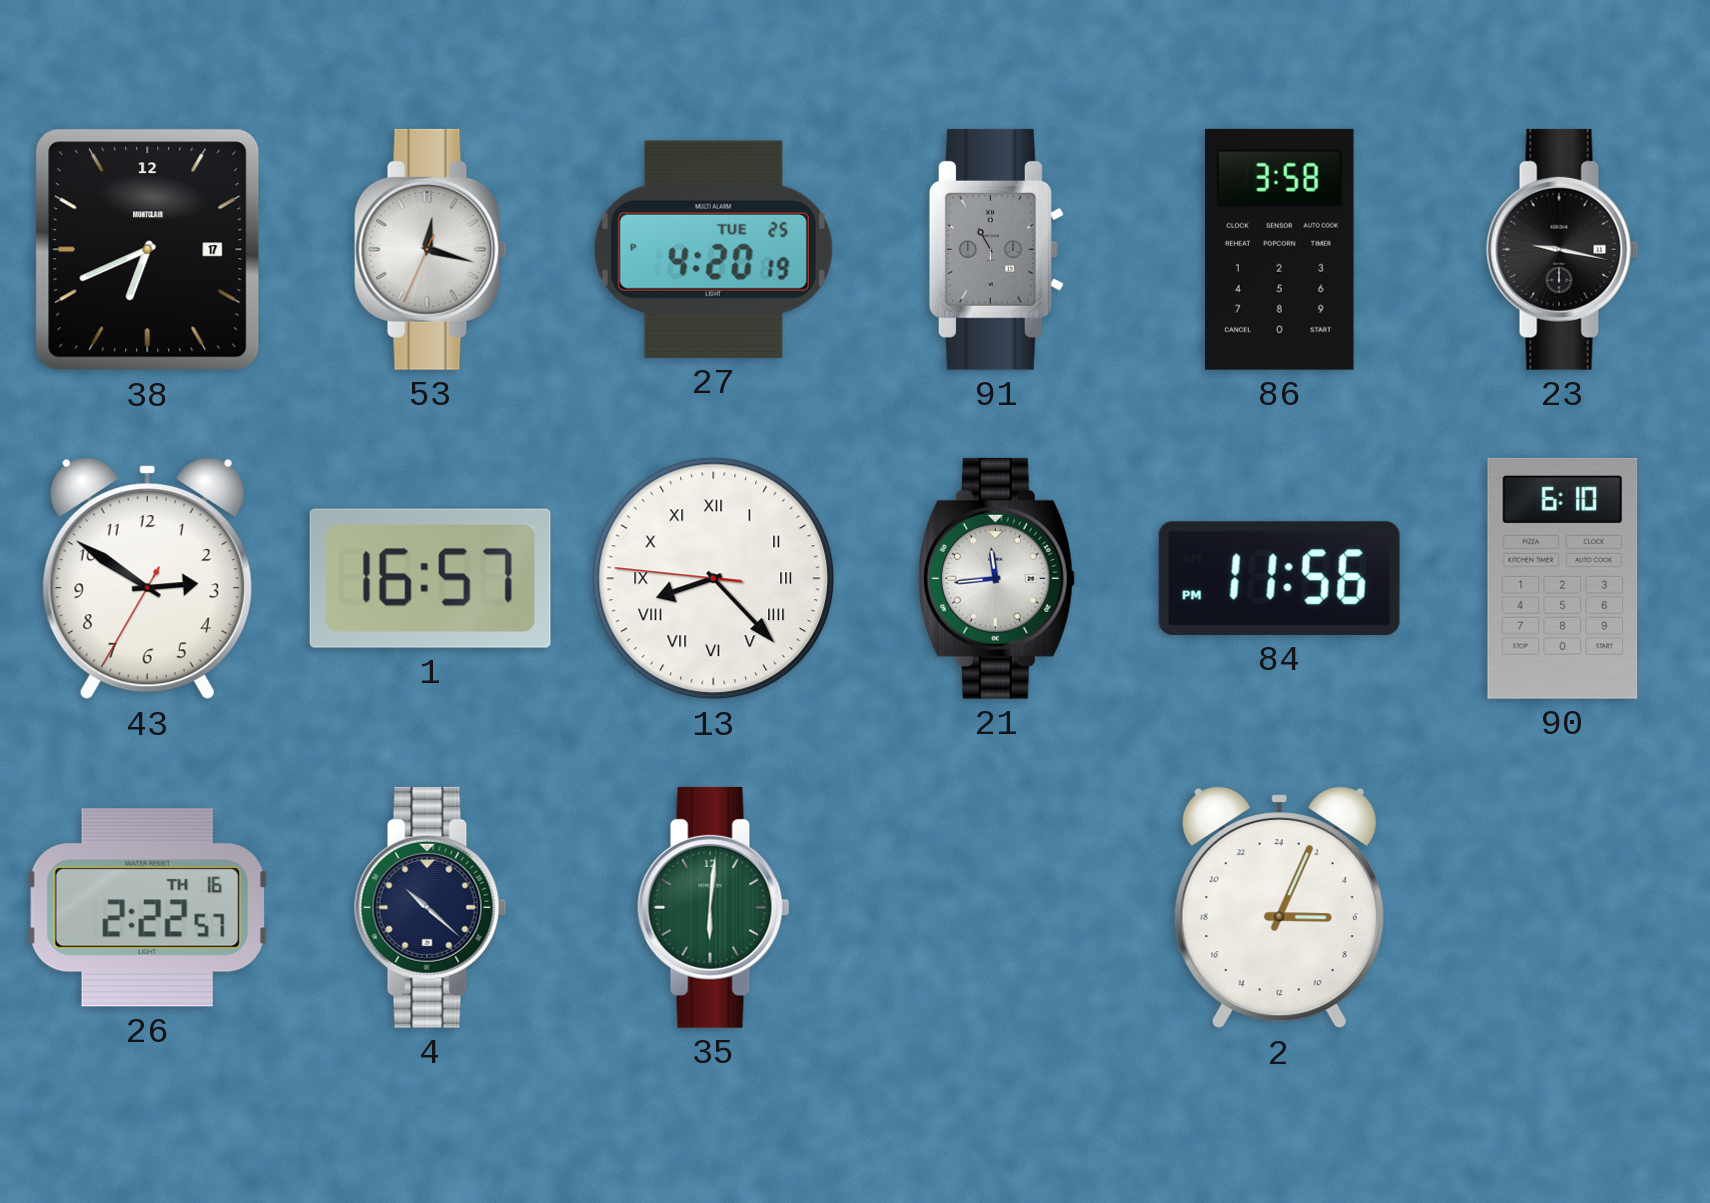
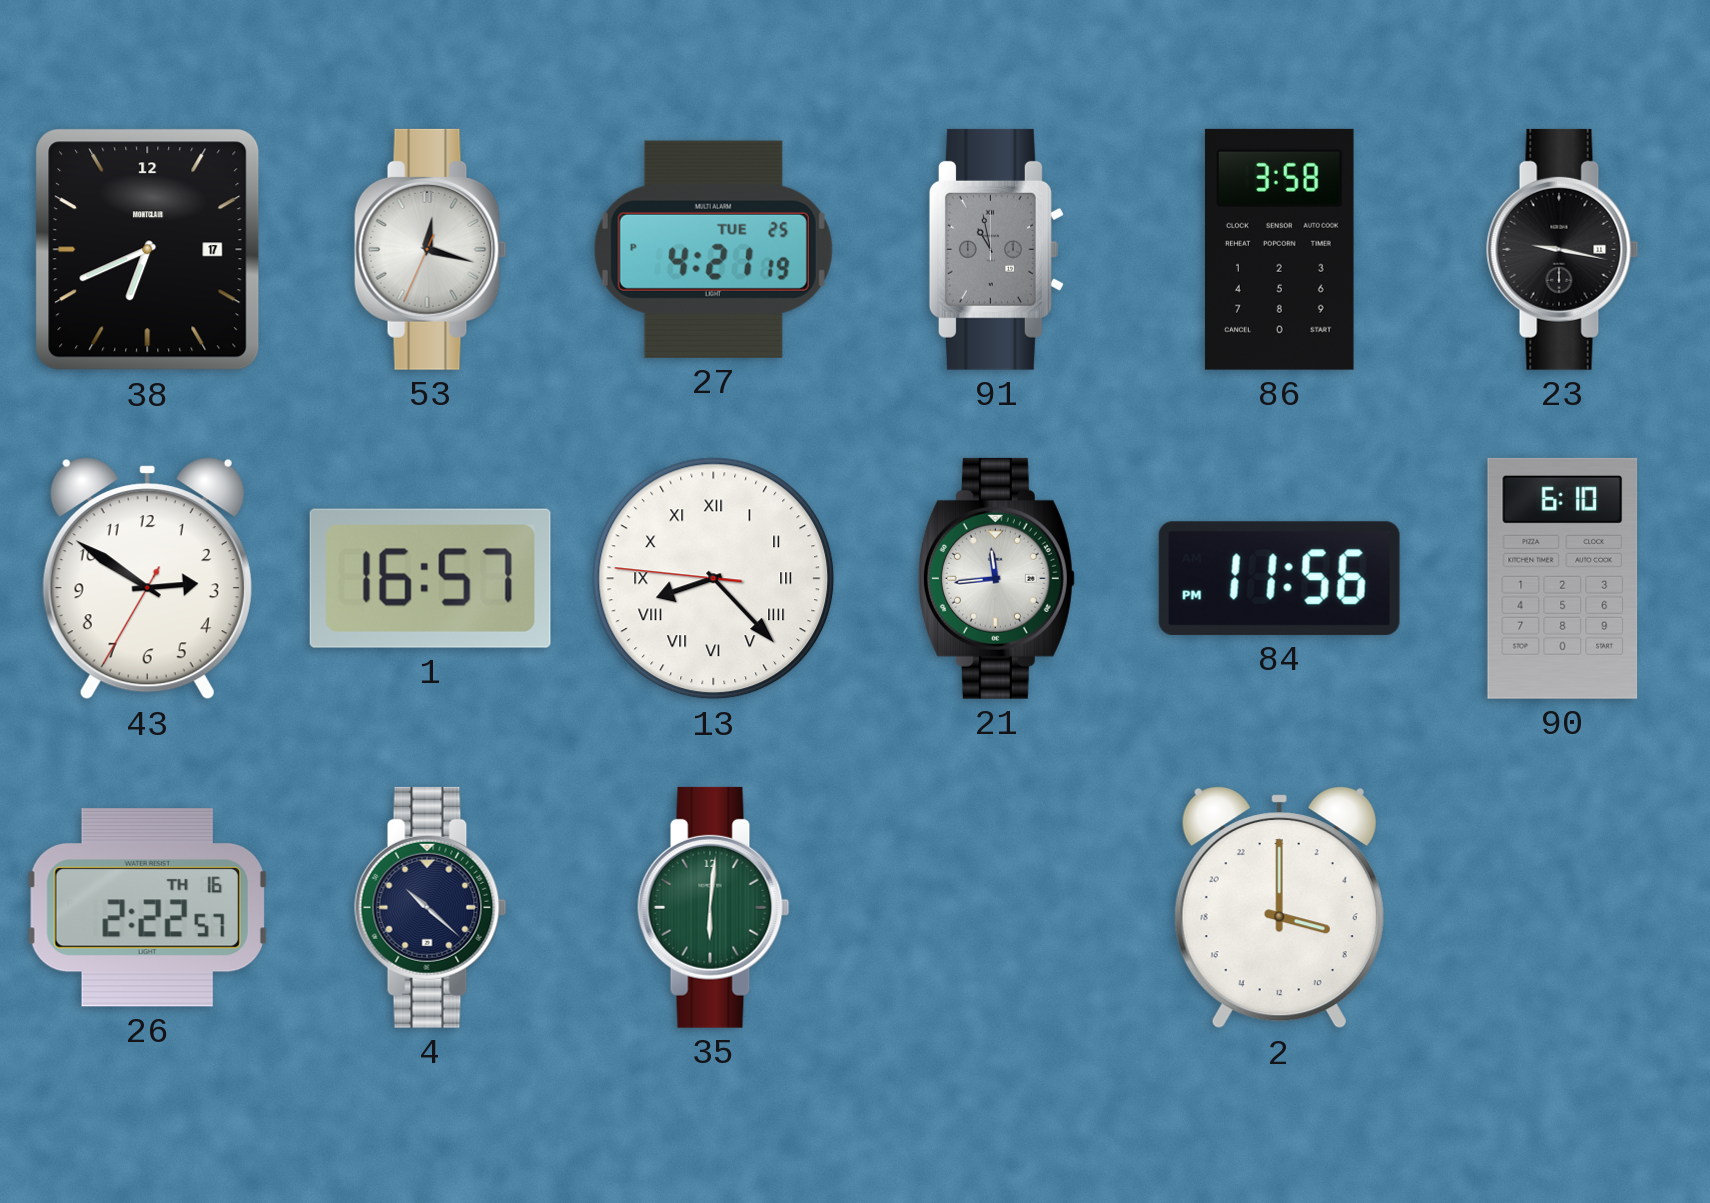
27: 4:20 -> 4:21
91: 11:00 -> 10:58
2: 6:04 -> 7:00
